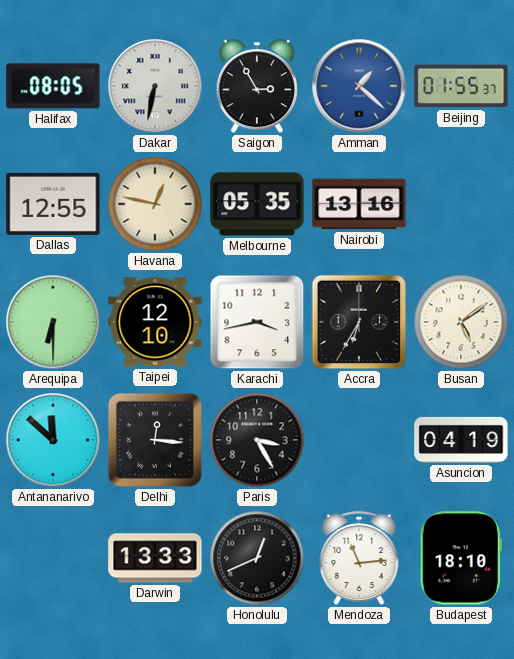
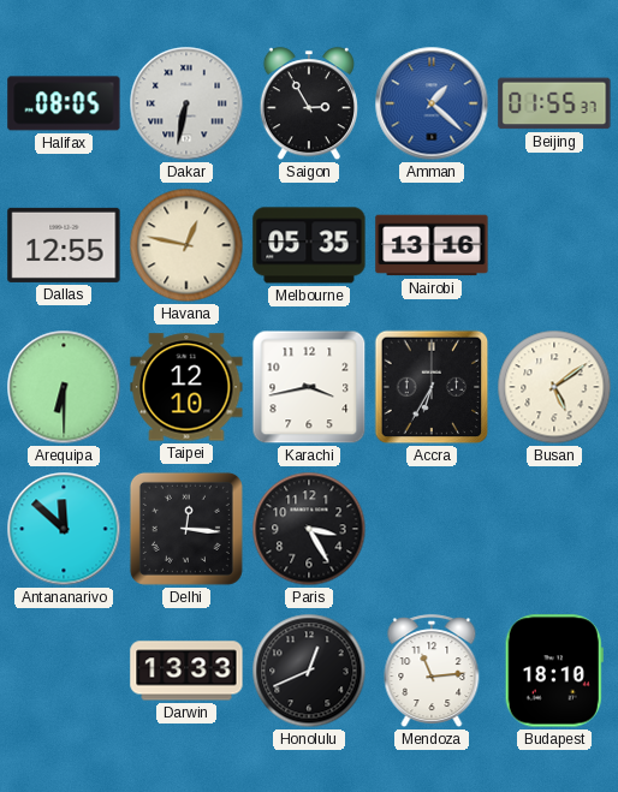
Asuncion: 04:19 -> none
